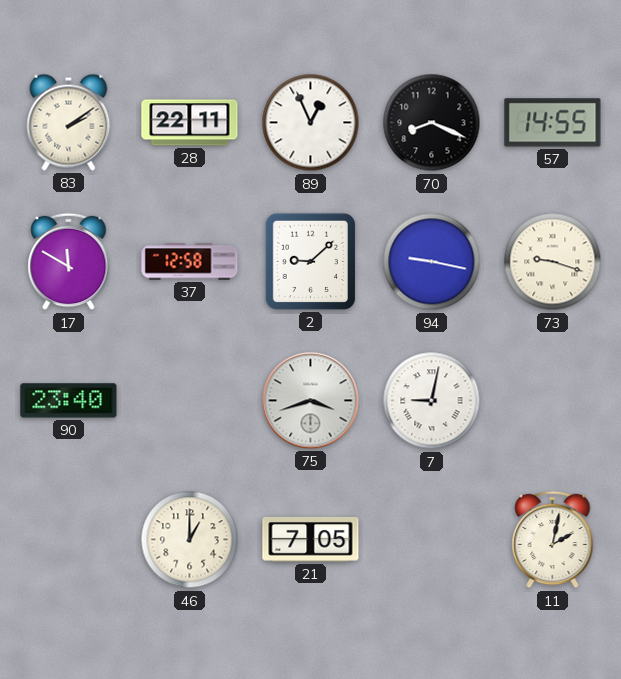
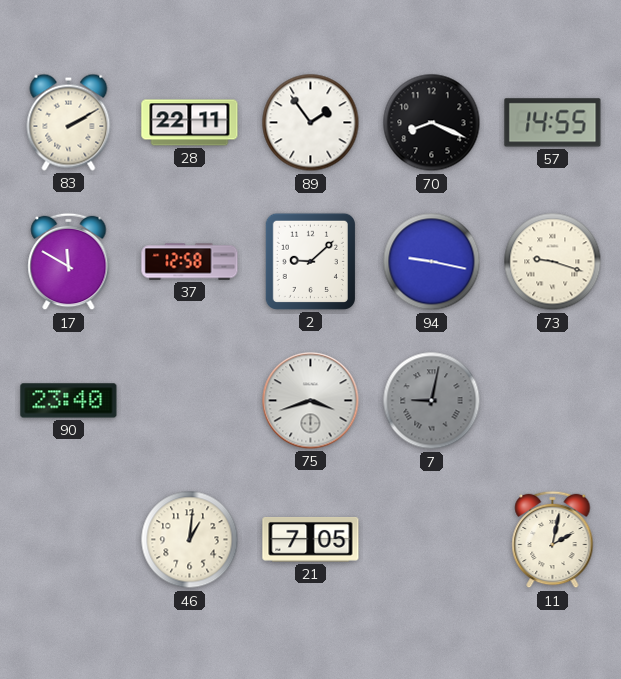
83: 2:09 -> 2:10
89: 12:56 -> 1:54
7 dial: white -> grey
46: 1:00 -> 1:01
